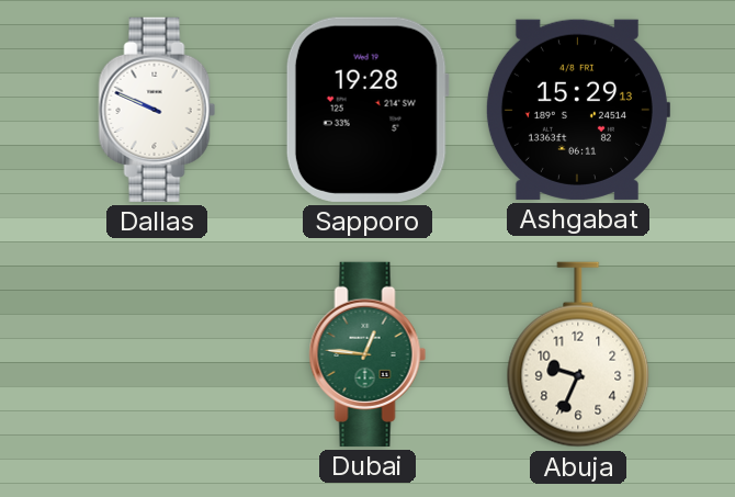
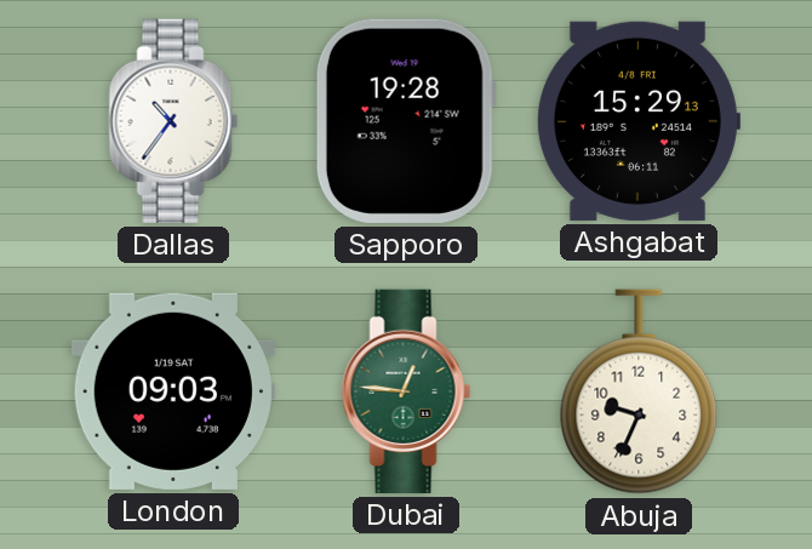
Dallas: 9:49 -> 10:36
London: none -> 09:03
